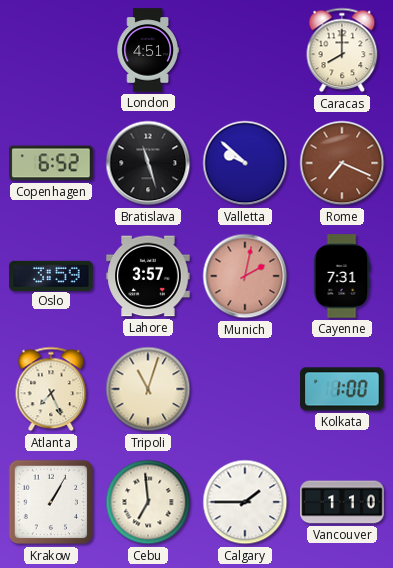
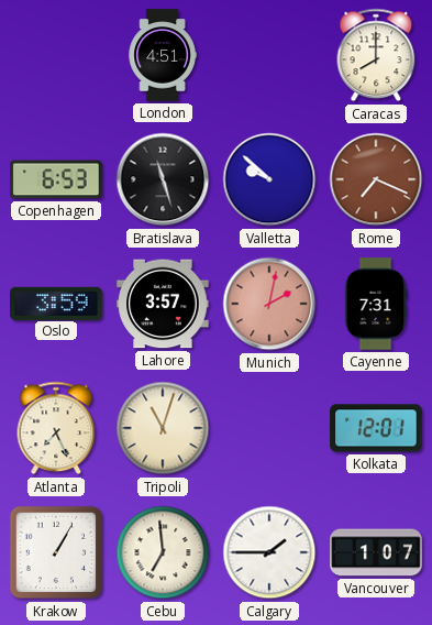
Copenhagen: 6:52 -> 6:53
Kolkata: 1:00 -> 12:01
Vancouver: 1:10 -> 1:07
